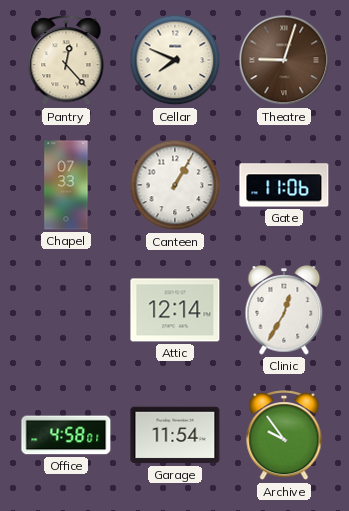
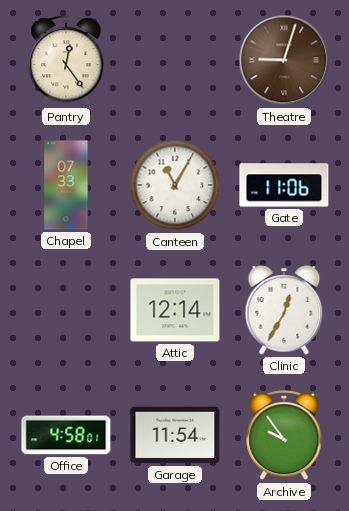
Pantry: 12:23 -> 12:24
Cellar: 7:49 -> none
Canteen: 1:05 -> 11:05
